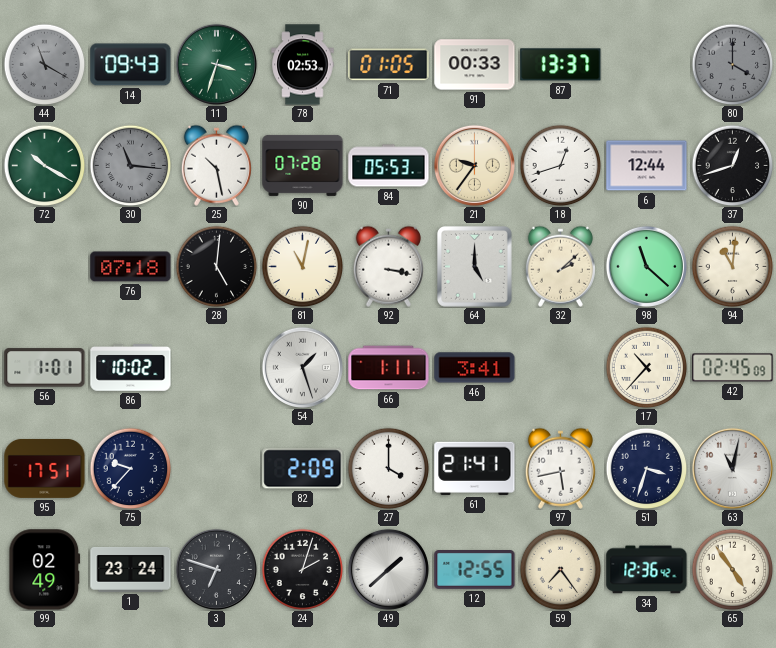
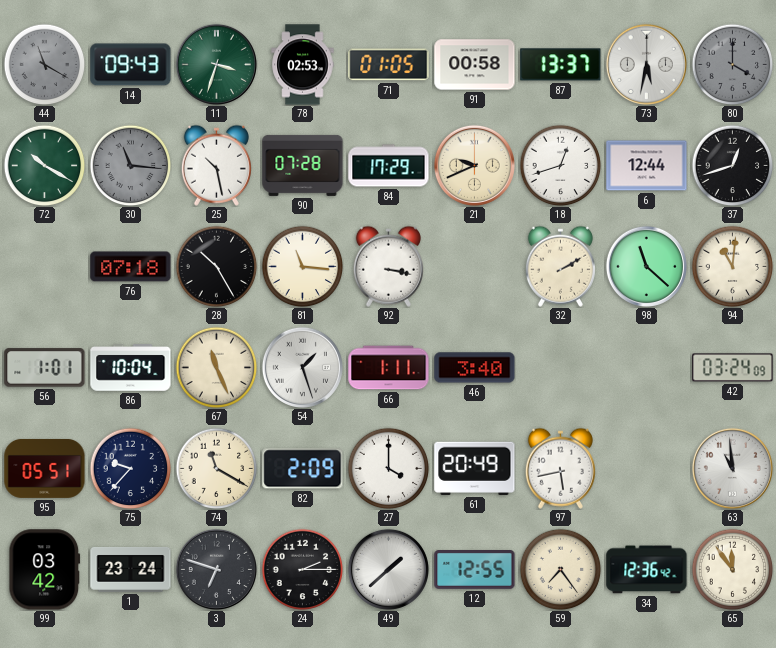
91: 00:33 -> 00:58
73: none -> 5:32
84: 05:53 -> 17:29
21: 9:36 -> 9:41
28: 5:01 -> 10:25
81: 11:02 -> 11:16
64: 5:00 -> none
32: 2:08 -> 2:10
86: 10:02 -> 10:04
67: none -> 11:26
46: 3:41 -> 3:40
17: 10:37 -> none
42: 02:45 -> 03:24
95: 17:51 -> 05:51
74: none -> 11:20
61: 21:41 -> 20:49
51: 3:33 -> none
63: 11:02 -> 10:59
99: 02:49 -> 03:42
24: 2:03 -> 2:15
65: 4:54 -> 11:54
